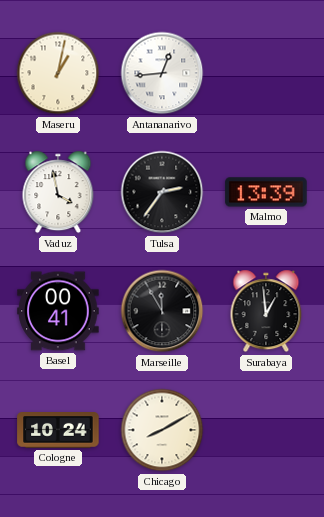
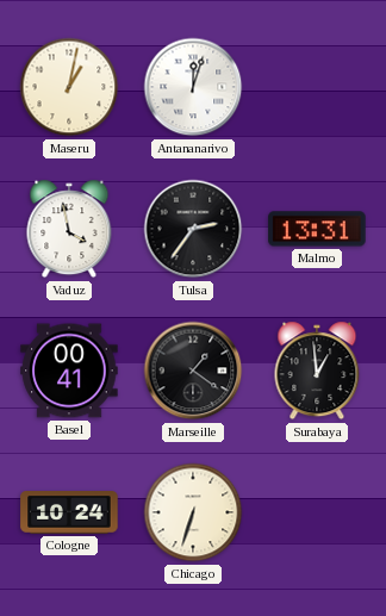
Antananarivo: 12:44 -> 12:03
Malmo: 13:39 -> 13:31
Marseille: 11:55 -> 1:21
Chicago: 8:10 -> 6:33
